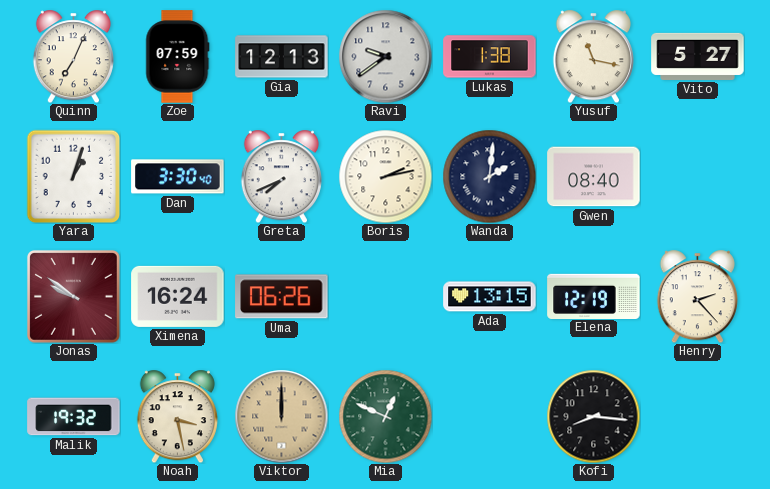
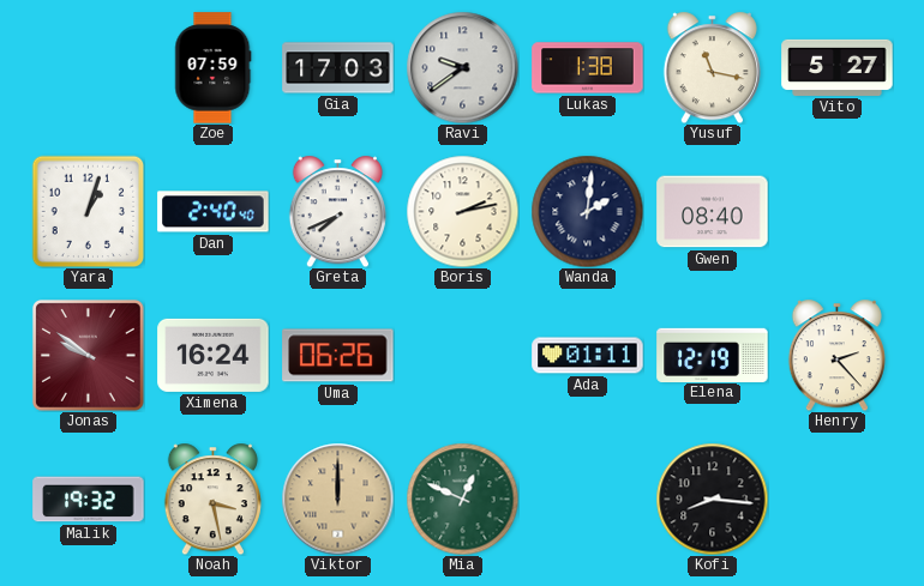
Quinn: 7:04 -> none
Gia: 12:13 -> 17:03
Dan: 3:30 -> 2:40
Ada: 13:15 -> 01:11
